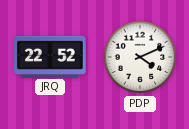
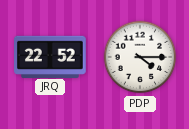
PDP: 4:11 -> 4:15
